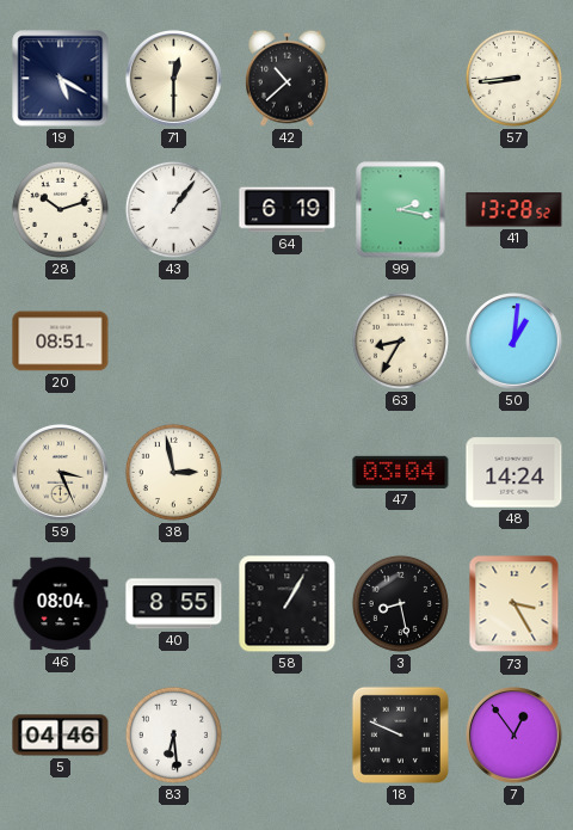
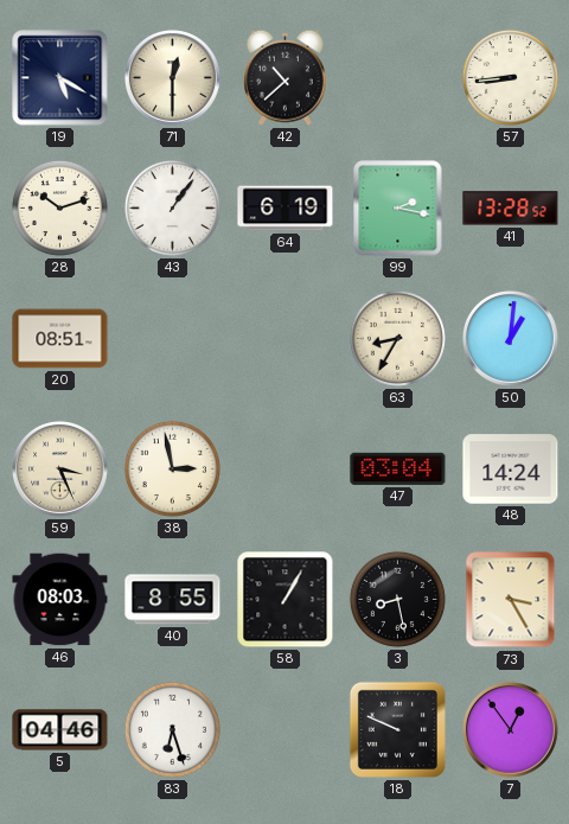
46: 08:04 -> 08:03
83: 6:29 -> 6:27
